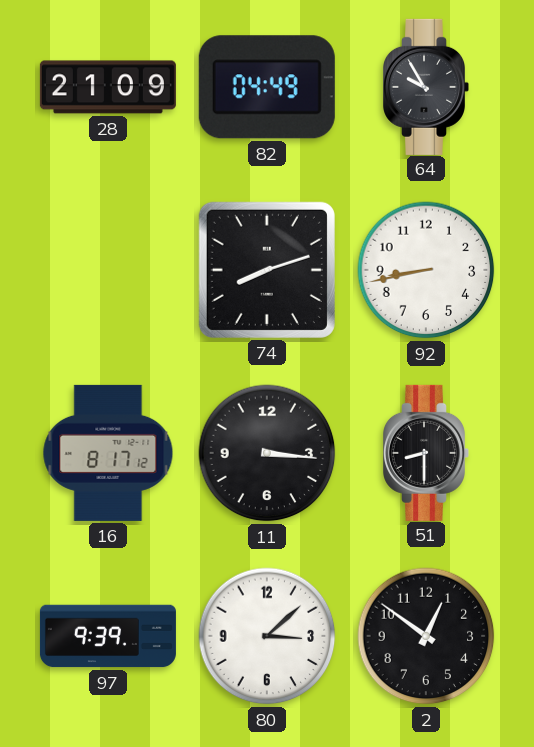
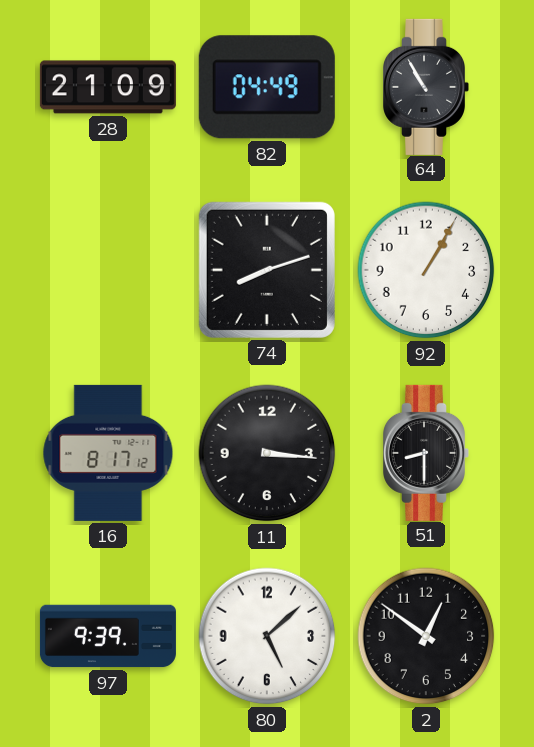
64: 9:55 -> 10:55
92: 8:43 -> 1:05
80: 3:08 -> 5:08
